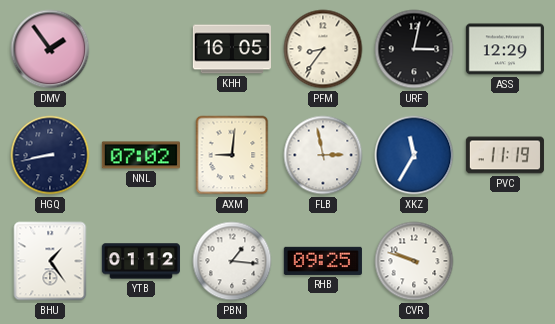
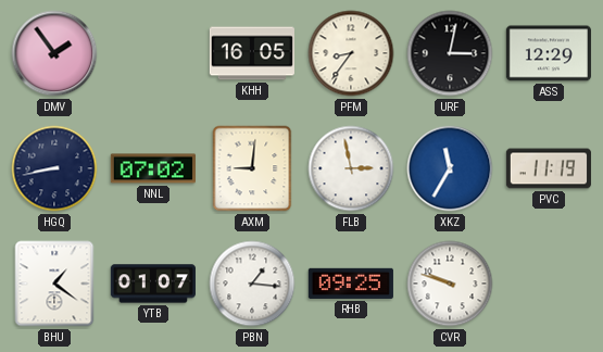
BHU: 1:24 -> 1:21
YTB: 01:12 -> 01:07
